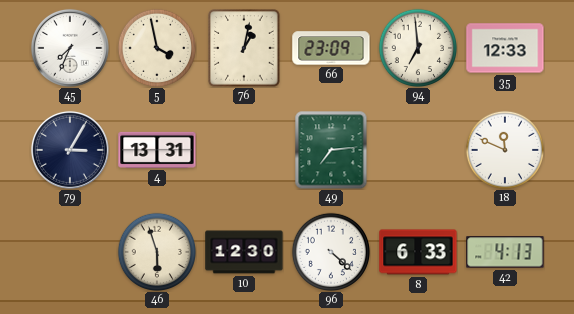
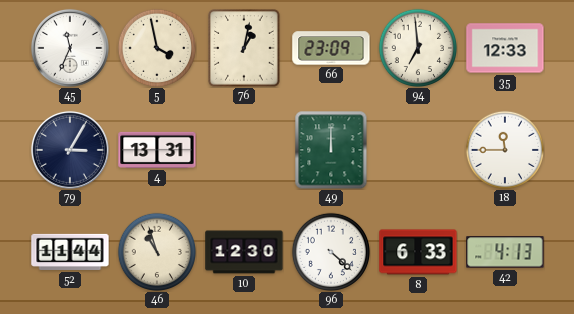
45: 7:34 -> 11:34
49: 7:14 -> 12:00
18: 11:49 -> 11:45
52: none -> 11:44
46: 5:57 -> 10:57
